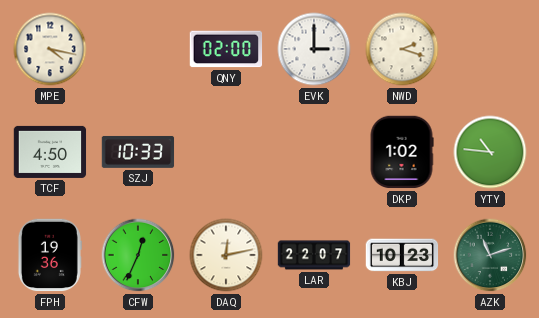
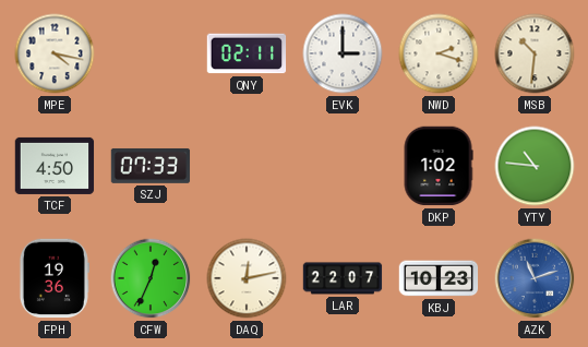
QNY: 02:00 -> 02:11
MSB: none -> 10:31
SZJ: 10:33 -> 07:33
AZK dial: green -> blue
